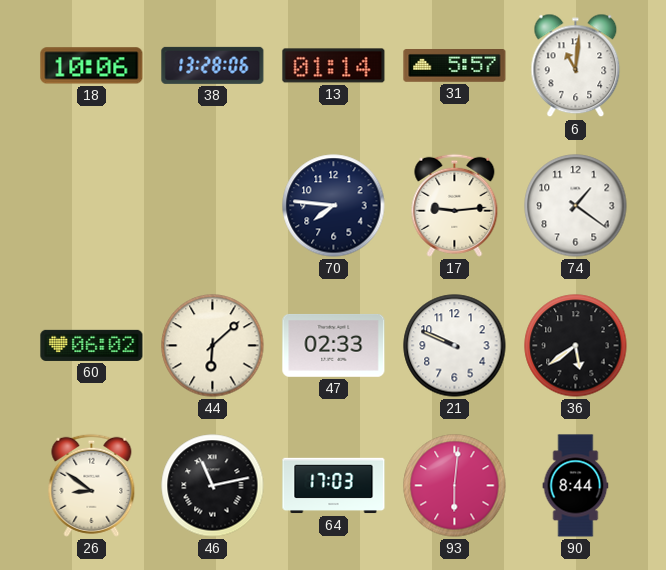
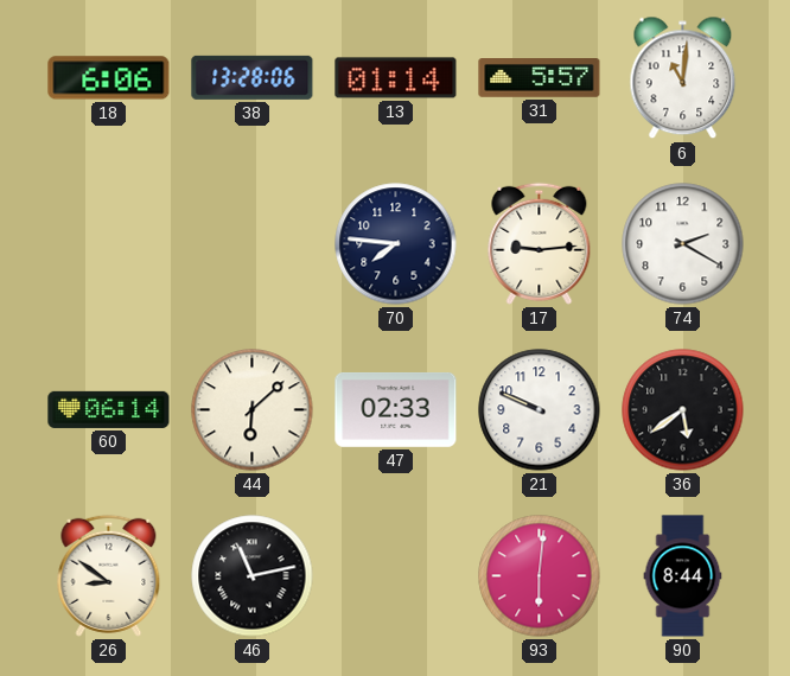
18: 10:06 -> 6:06
74: 1:21 -> 2:20
60: 06:02 -> 06:14
64: 17:03 -> none
